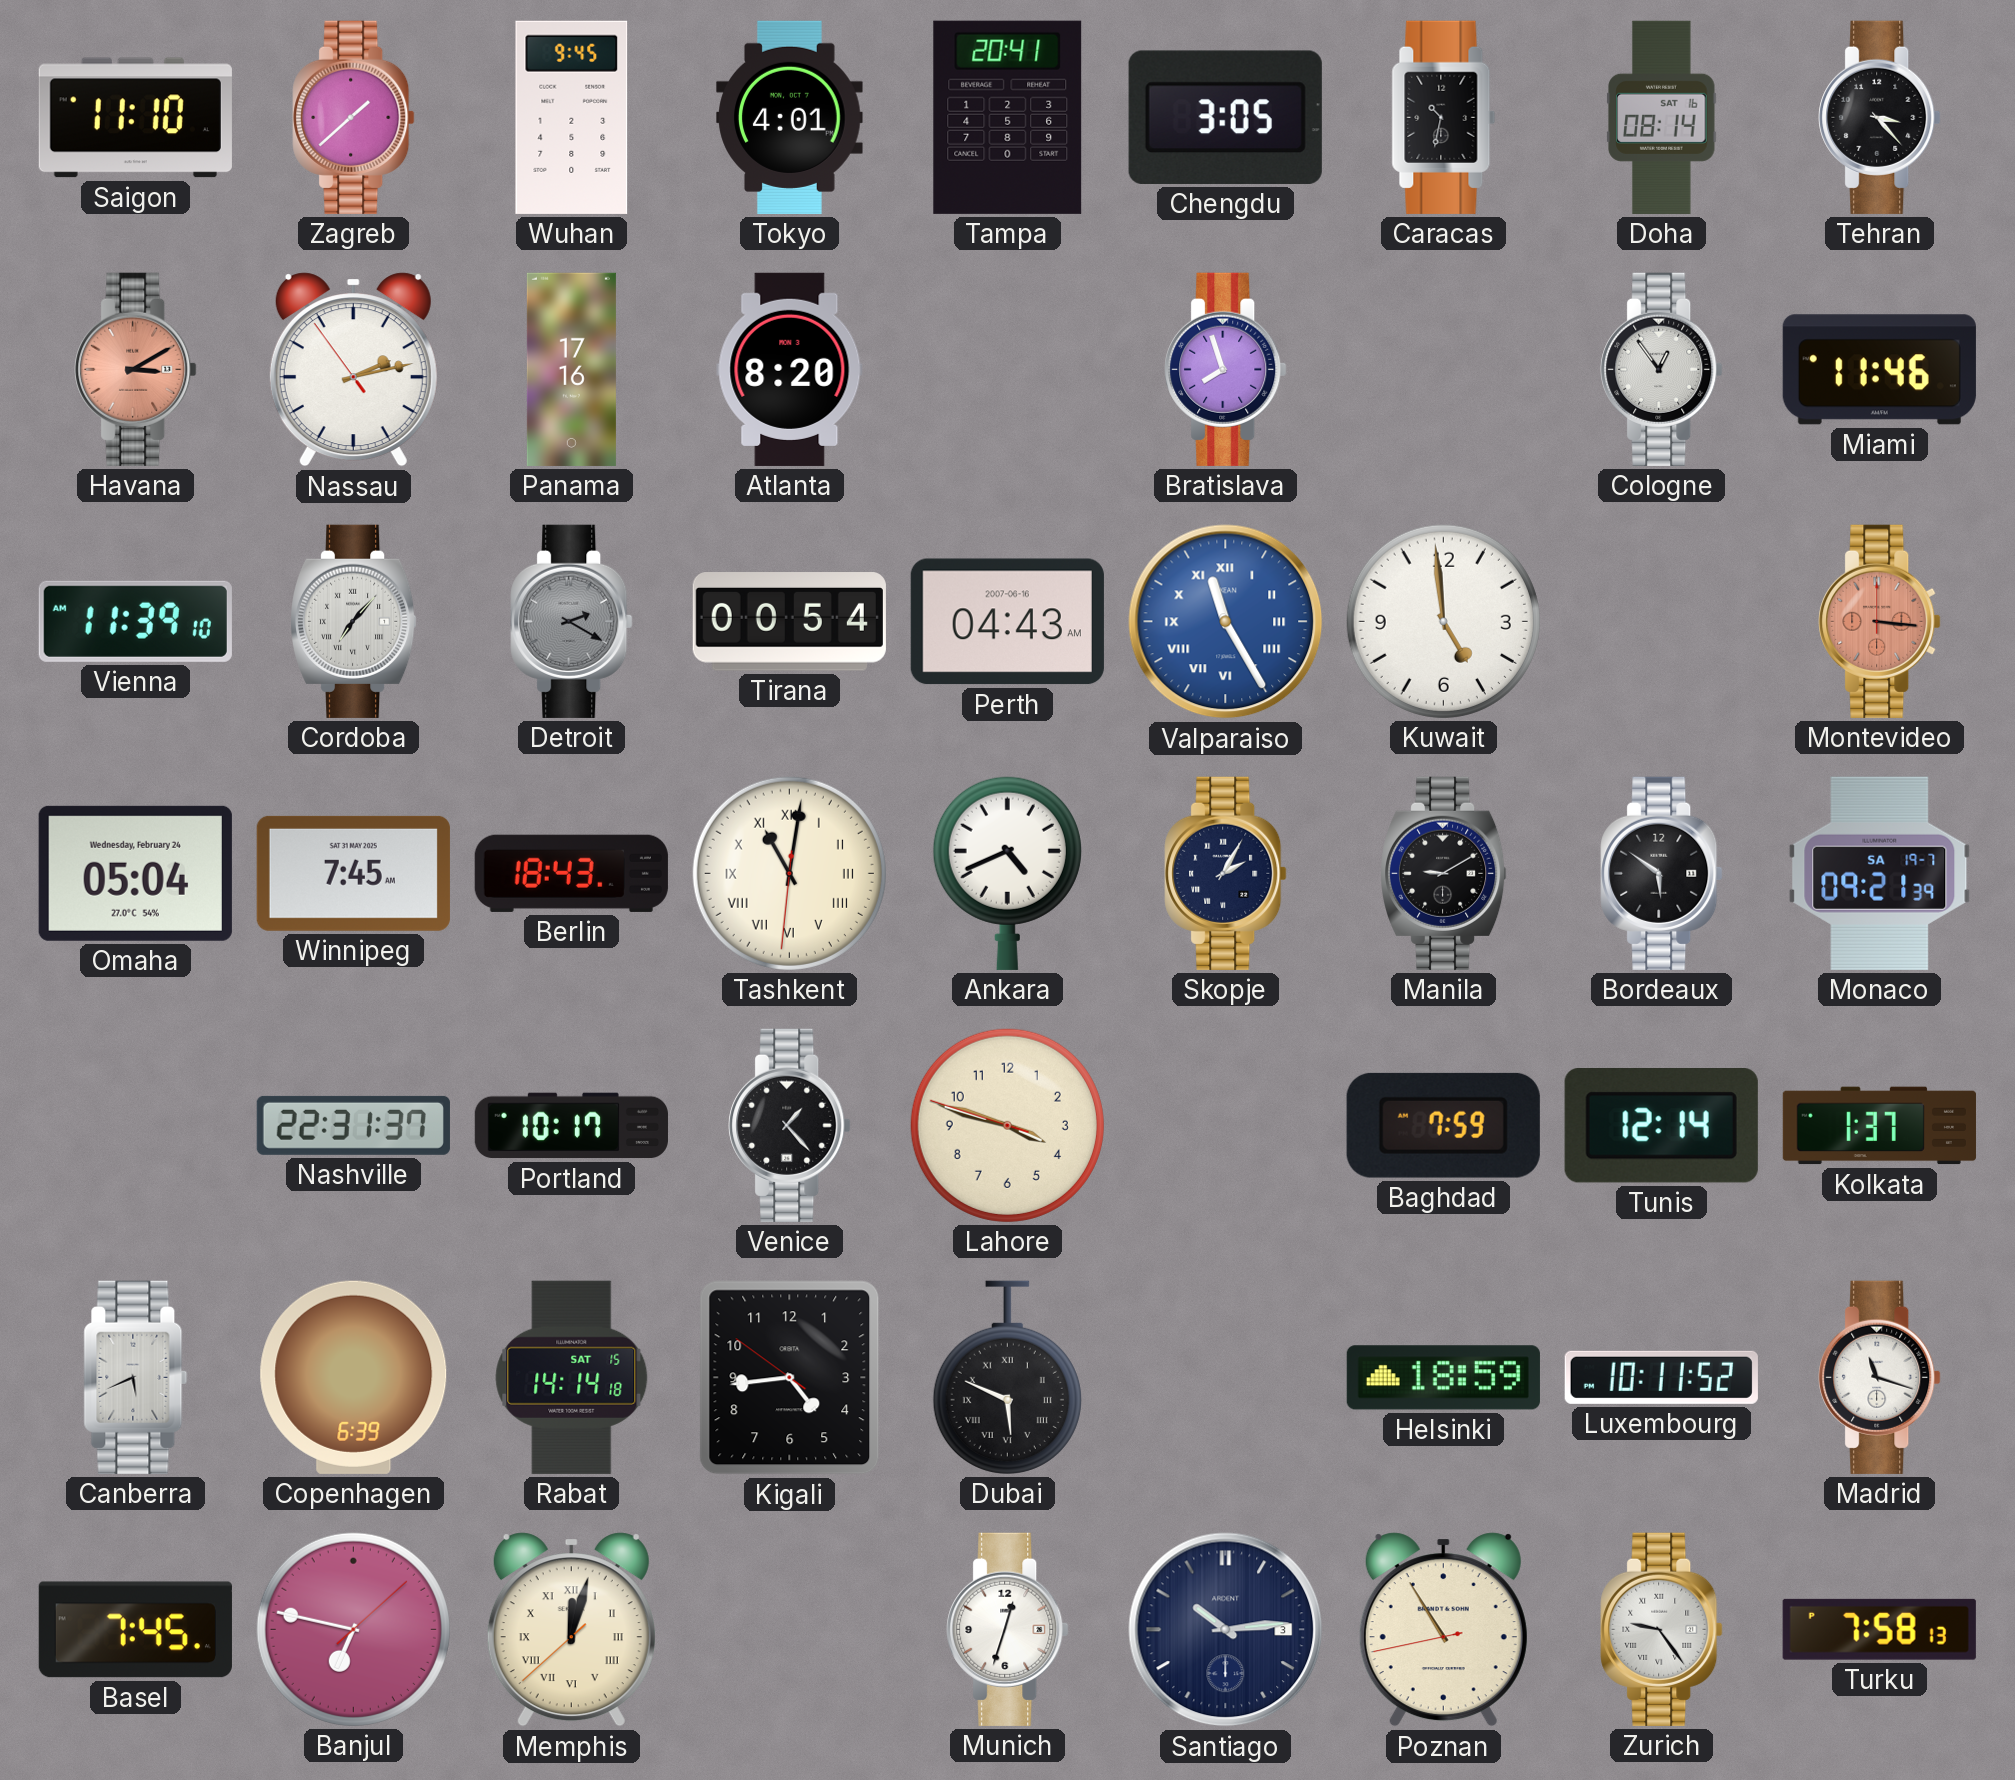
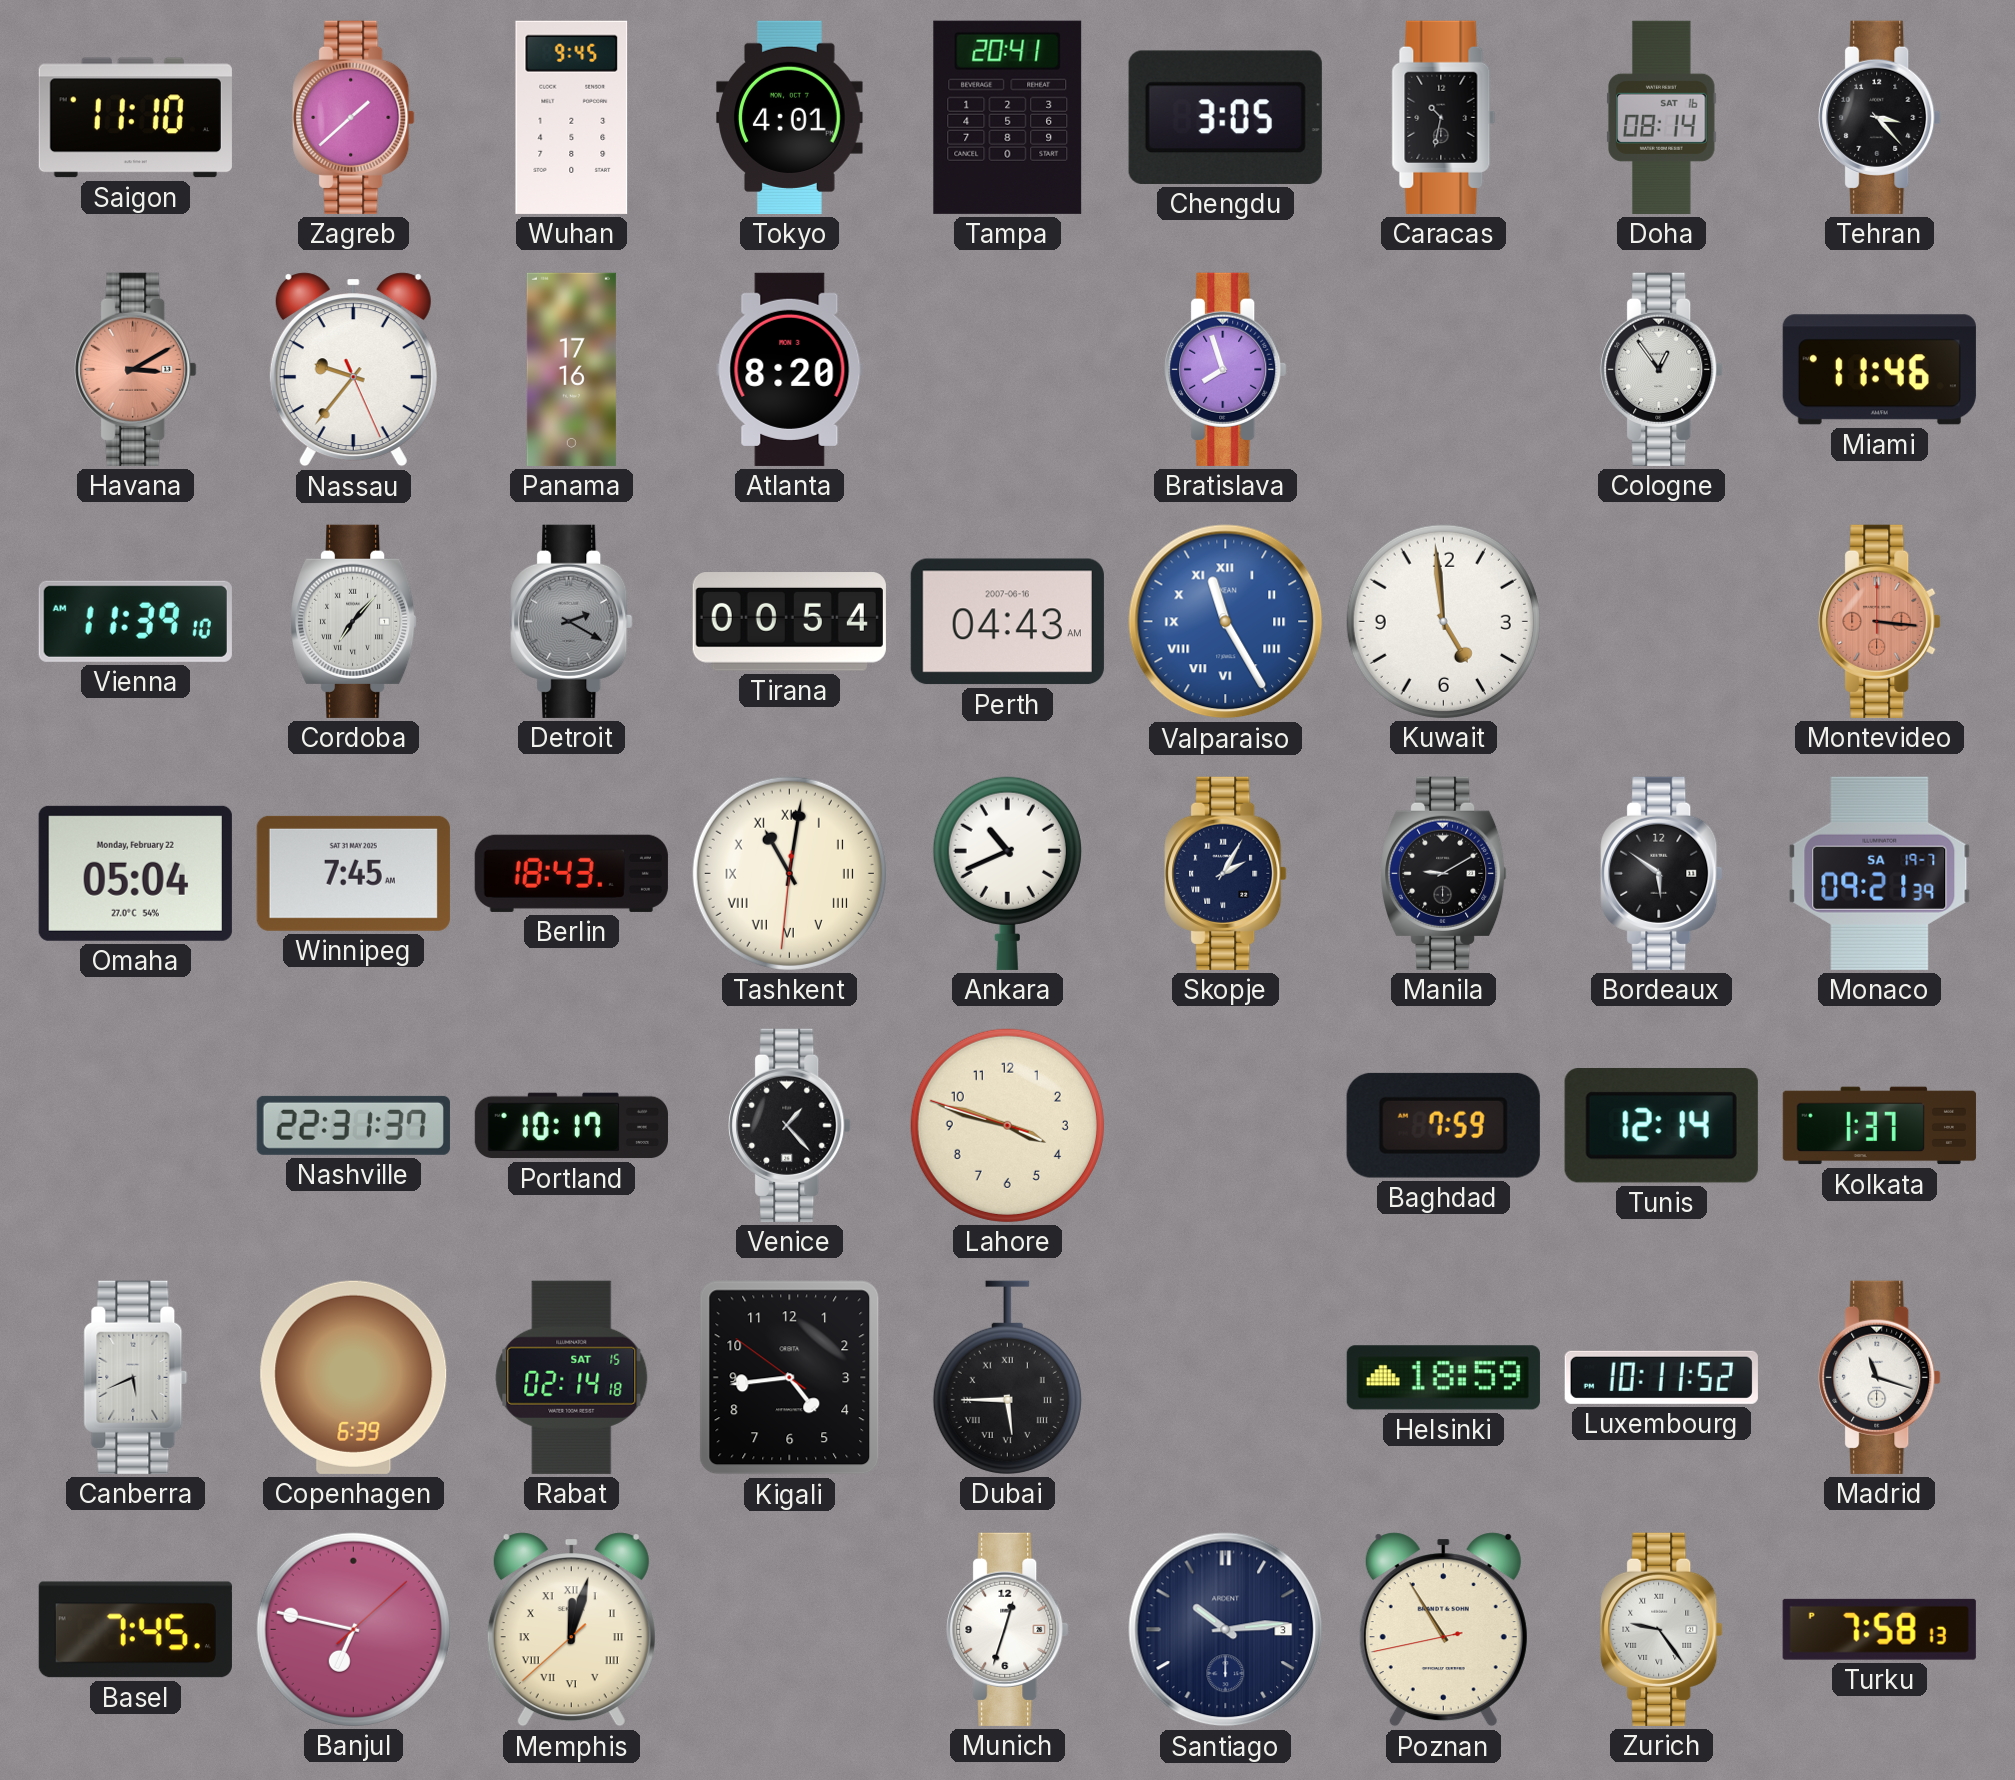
Nassau: 2:12 -> 9:36
Omaha date: Wednesday, February 24 -> Monday, February 22
Ankara: 4:41 -> 10:41
Rabat: 14:14 -> 02:14
Dubai: 5:49 -> 5:45
